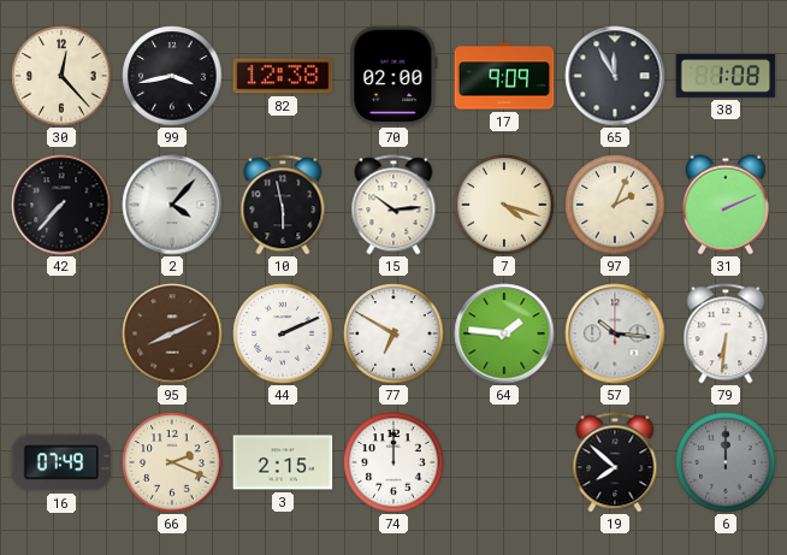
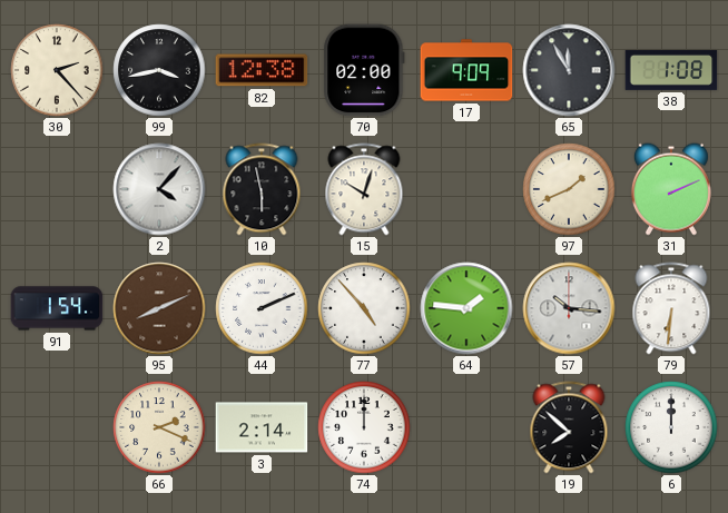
30: 12:23 -> 2:23
42: 7:37 -> none
15: 10:14 -> 10:03
7: 4:18 -> none
97: 2:04 -> 1:41
91: none -> 1:54
77: 6:50 -> 4:53
16: 07:49 -> none
3: 2:15 -> 2:14
6 dial: grey -> white
